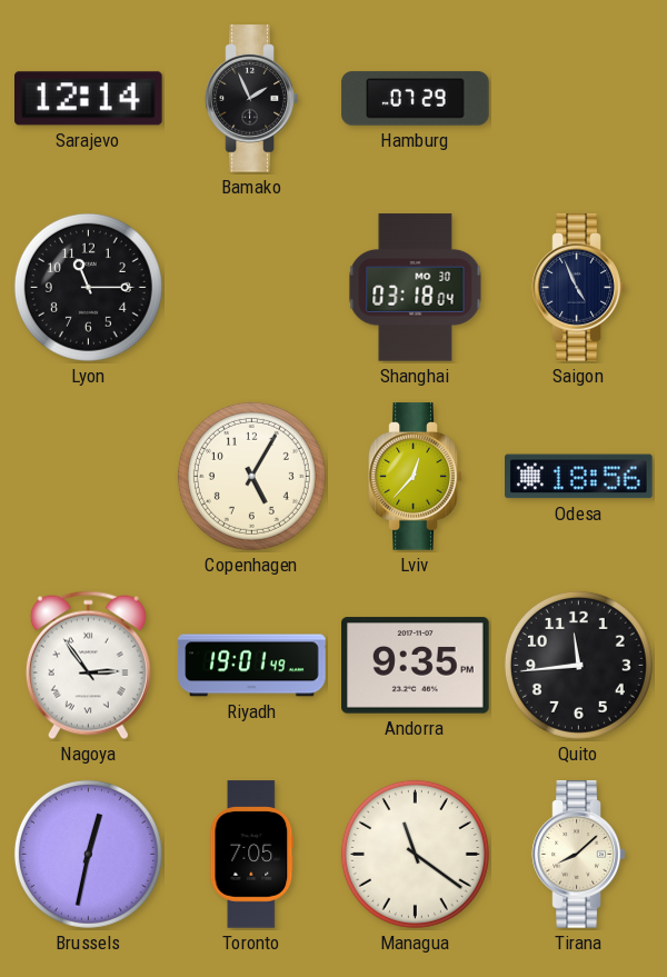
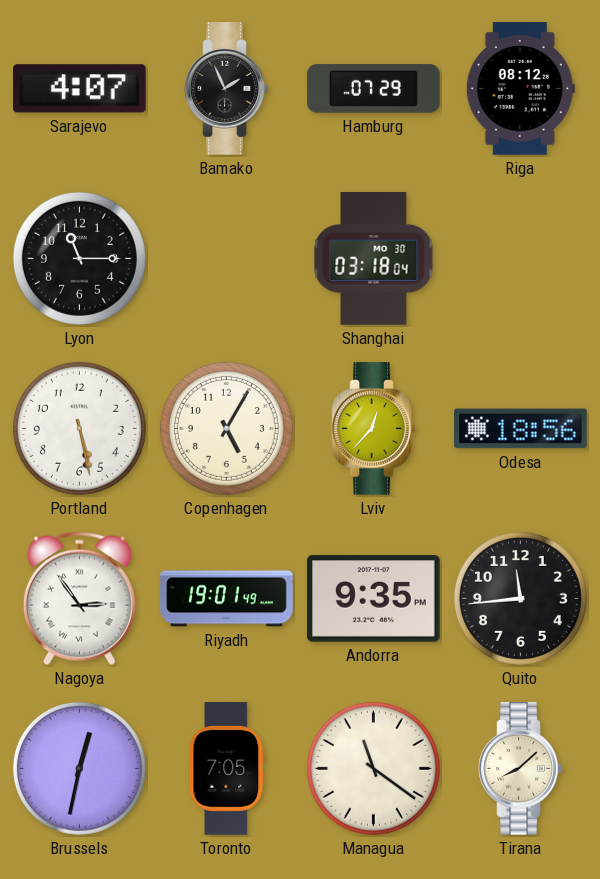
Sarajevo: 12:14 -> 4:07
Riga: none -> 08:12
Saigon: 4:56 -> none
Portland: none -> 5:28
